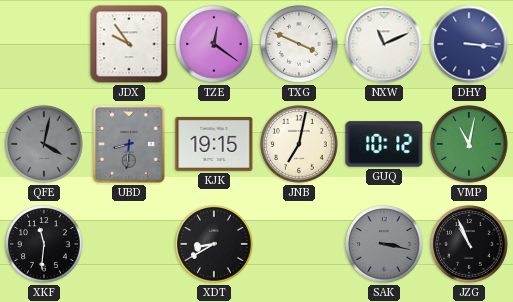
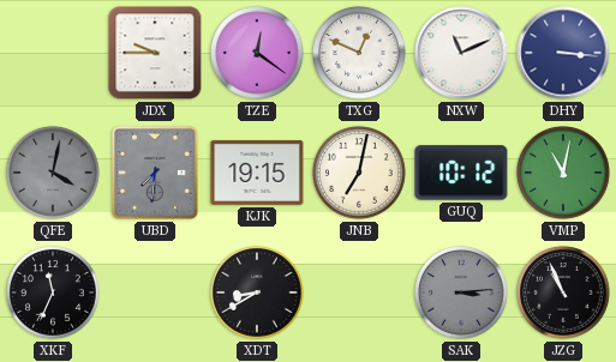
JDX: 9:54 -> 9:45
TXG: 3:49 -> 12:49
UBD: 8:31 -> 7:31
XKF: 11:31 -> 11:34
SAK: 3:17 -> 3:14
